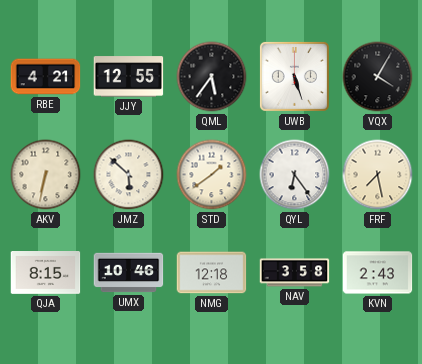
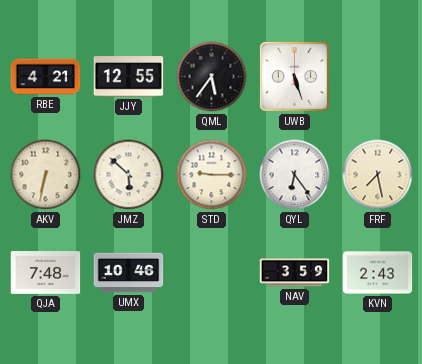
VQX: 4:05 -> none
STD: 1:39 -> 9:15
QJA: 8:15 -> 7:48
NMG: 12:18 -> none
NAV: 3:58 -> 3:59
